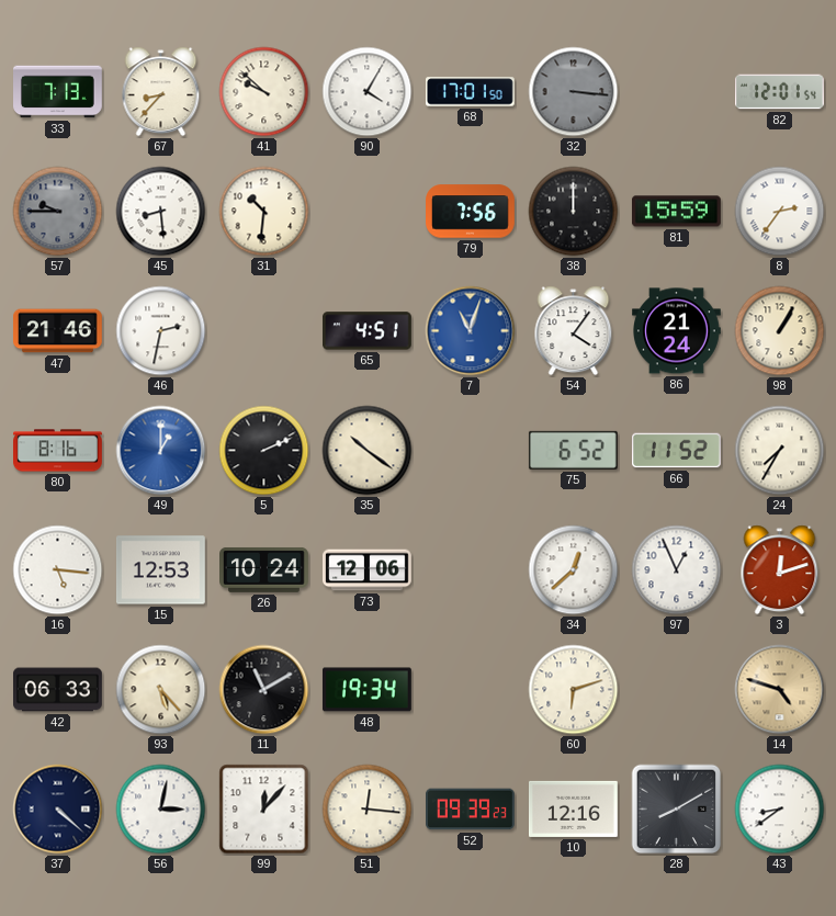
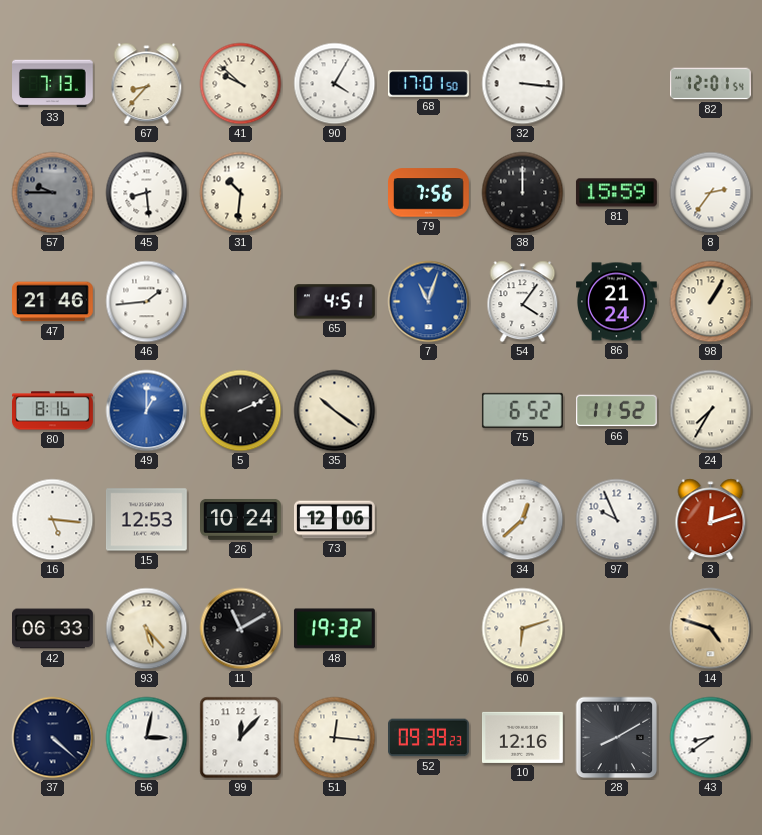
32 dial: grey -> white
46: 2:32 -> 1:44
97: 12:56 -> 9:56
48: 19:34 -> 19:32
